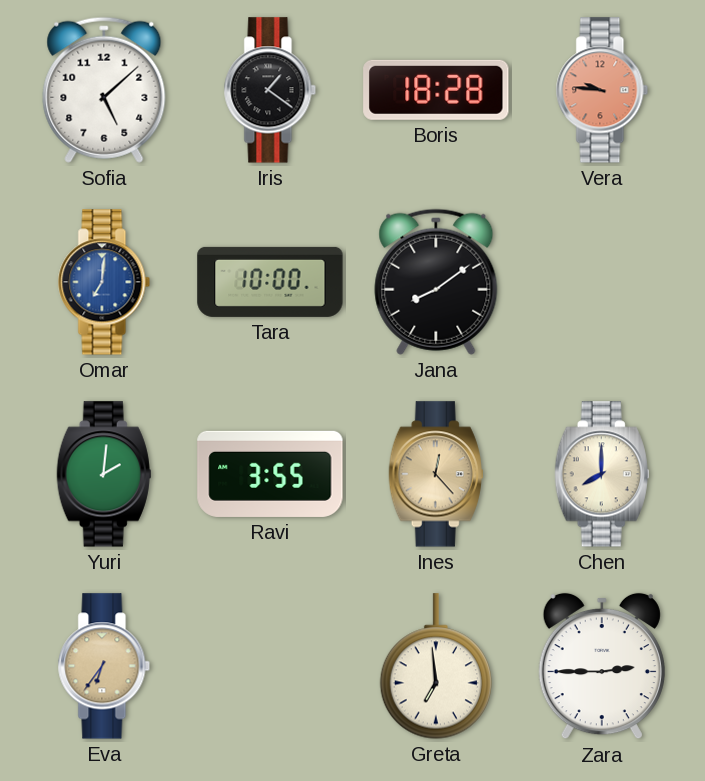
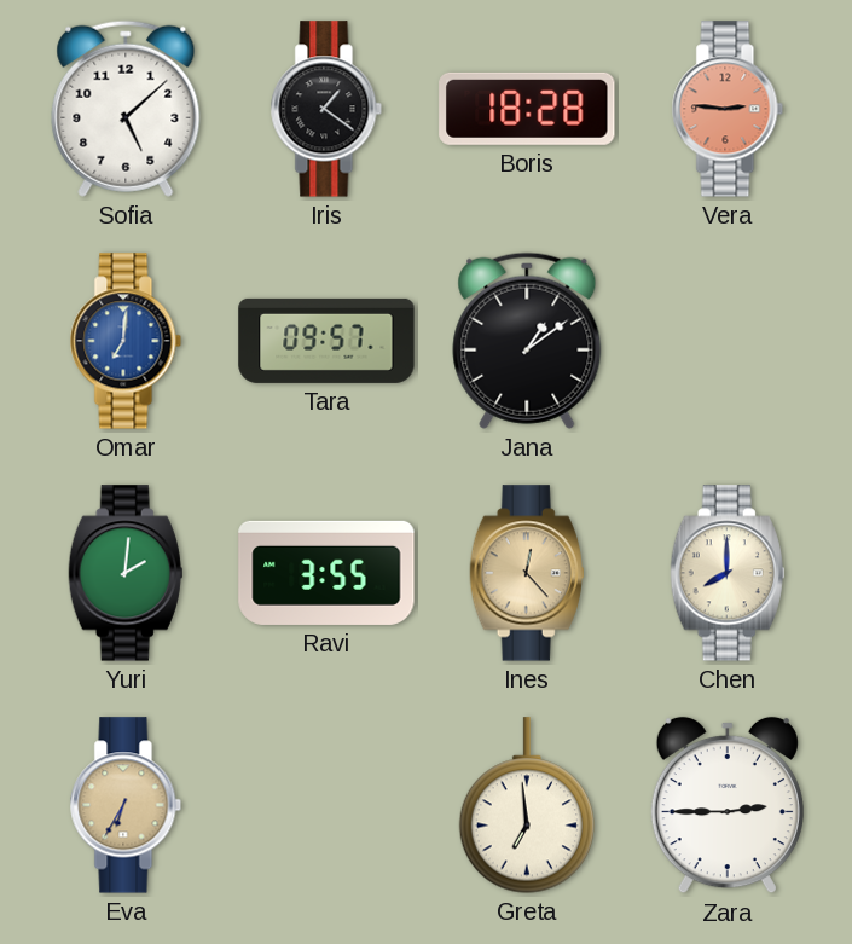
Vera: 9:46 -> 2:46
Tara: 10:00 -> 09:57
Jana: 8:09 -> 1:09
Eva: 6:36 -> 6:35
